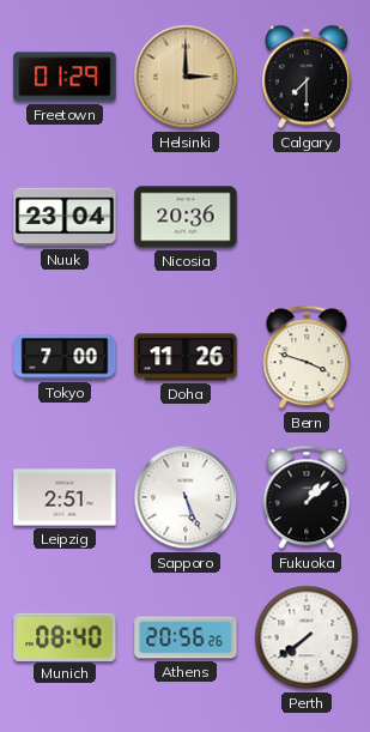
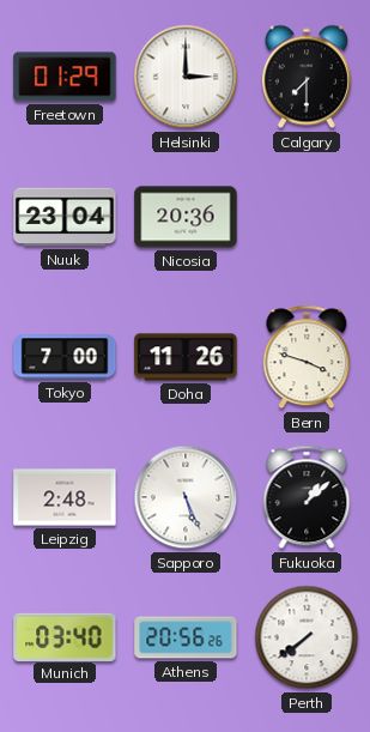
Helsinki dial: champagne -> white
Leipzig: 2:51 -> 2:48
Munich: 08:40 -> 03:40
